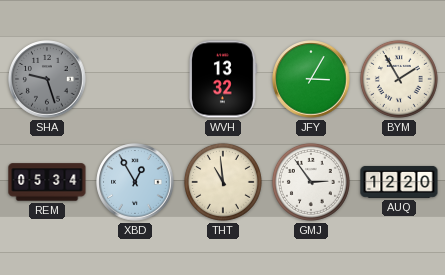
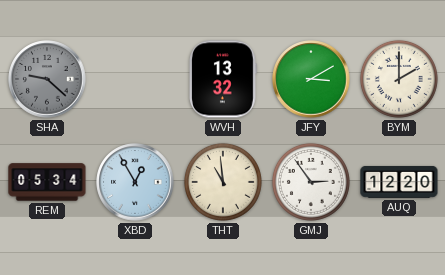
SHA: 9:27 -> 9:22
JFY: 3:05 -> 3:10
BYM: 1:55 -> 2:00
